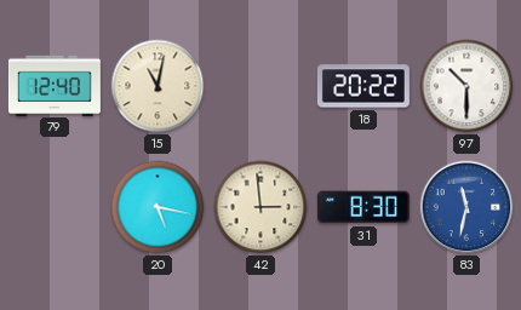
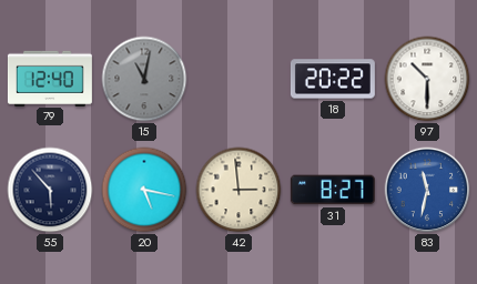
15 dial: cream -> grey
55: none -> 5:53
31: 8:30 -> 8:27
